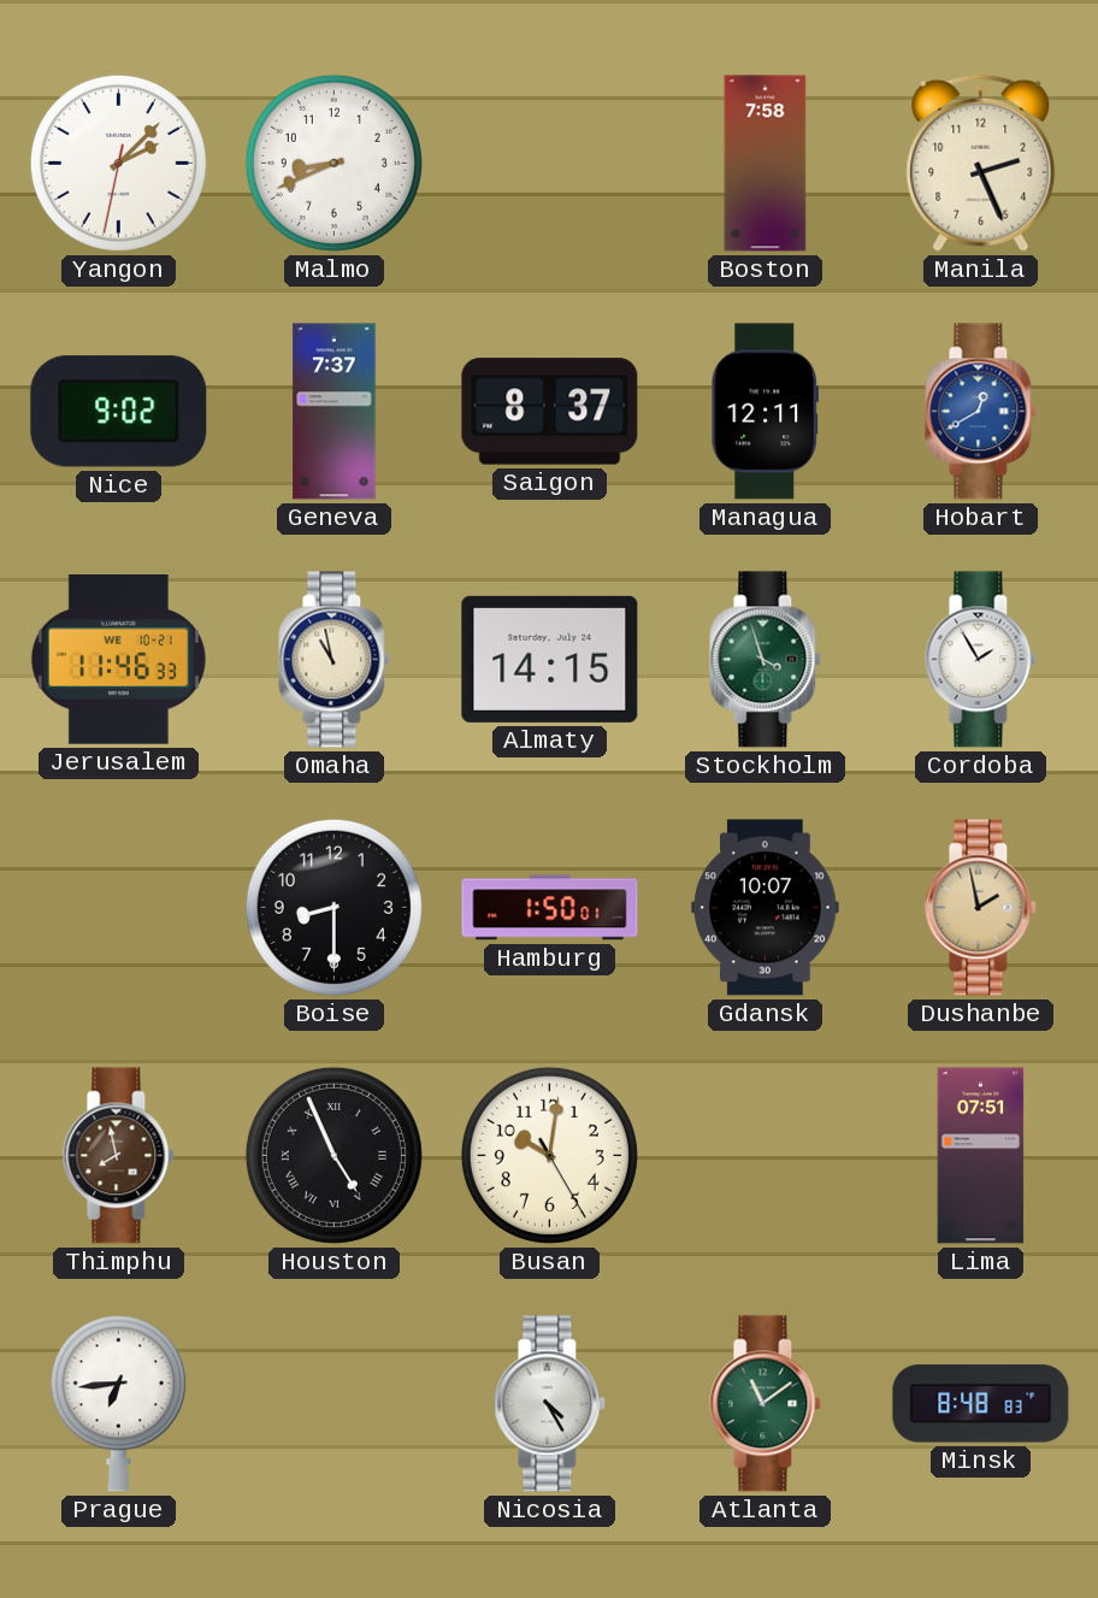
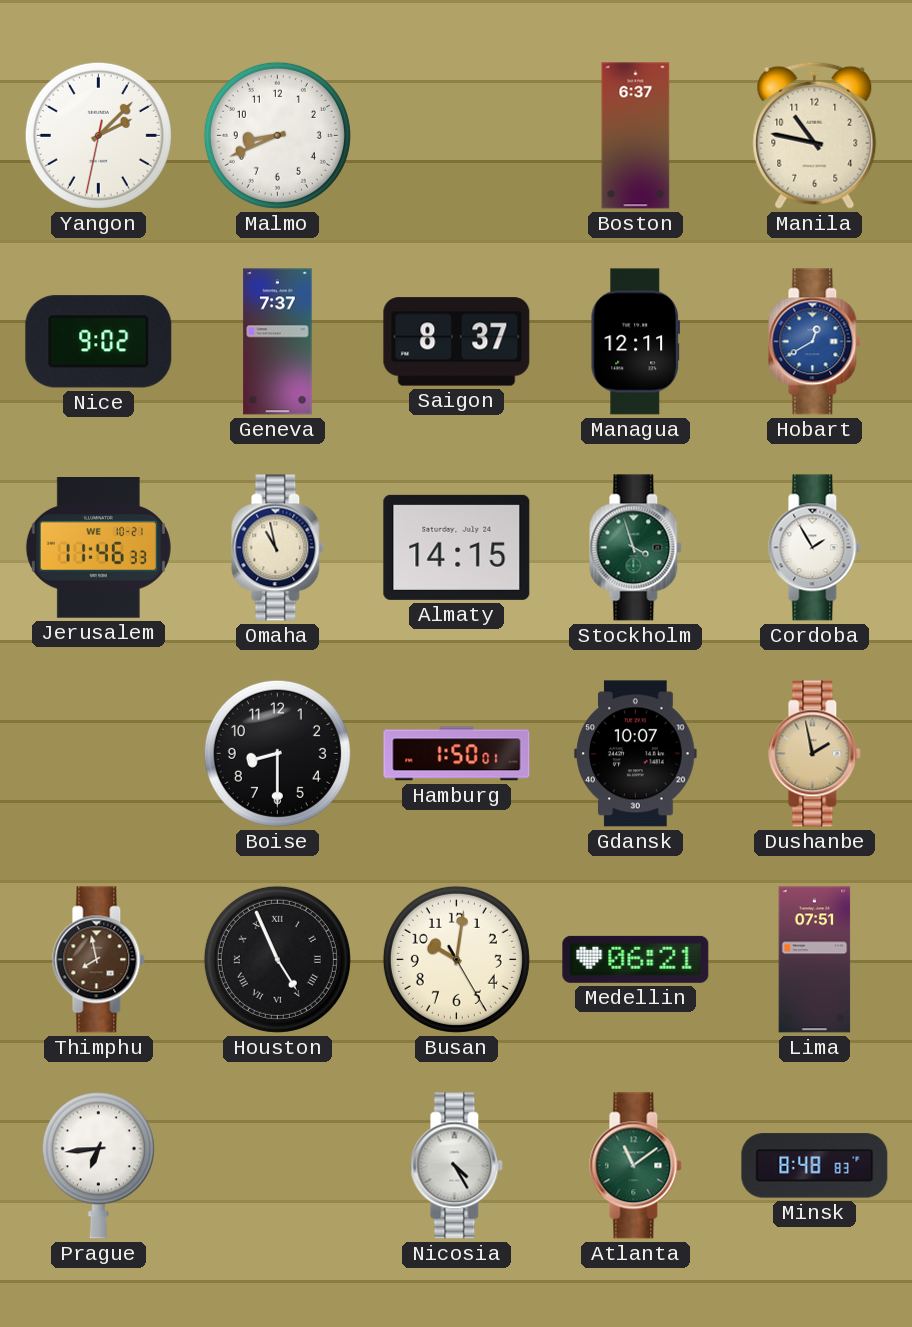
Boston: 7:58 -> 6:37
Manila: 2:26 -> 10:47
Medellin: none -> 06:21
